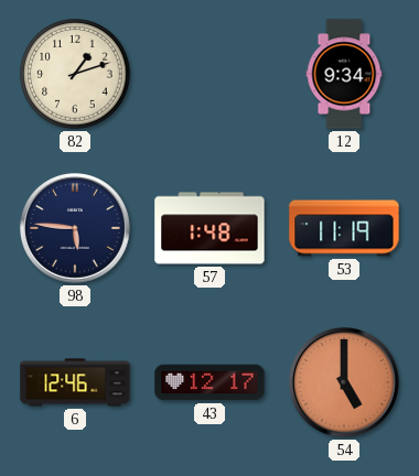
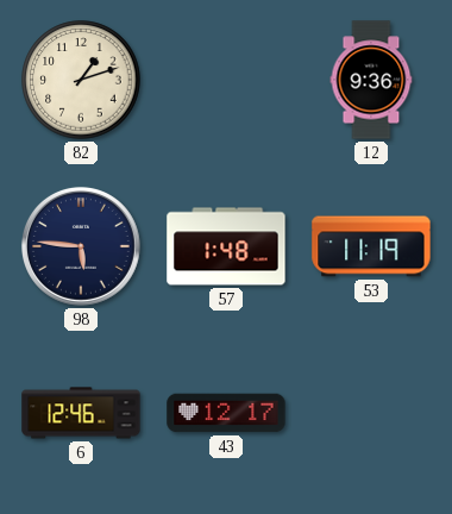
12: 9:34 -> 9:36
54: 5:00 -> none
